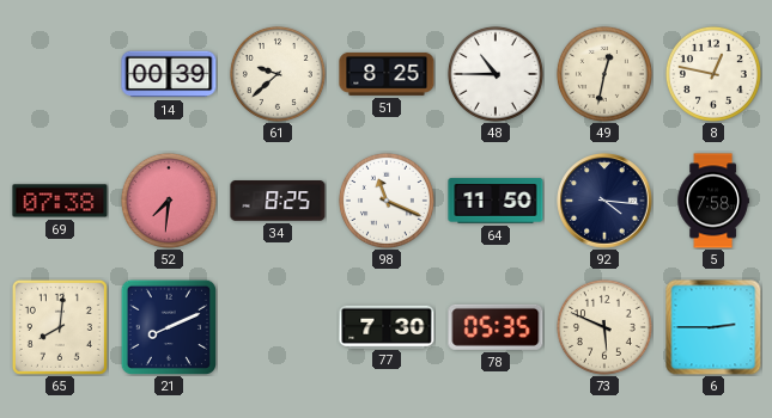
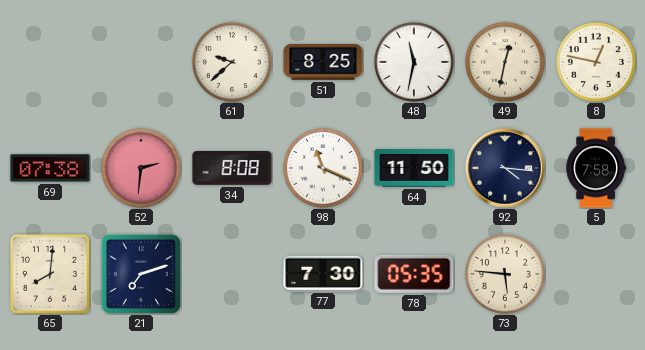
14: 00:39 -> none
48: 10:45 -> 11:32
52: 7:31 -> 2:31
34: 8:25 -> 8:08
21: 8:11 -> 7:12
73: 5:49 -> 5:46
6: 2:45 -> none
